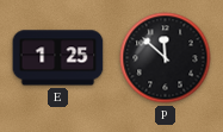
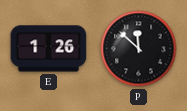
E: 1:25 -> 1:26
